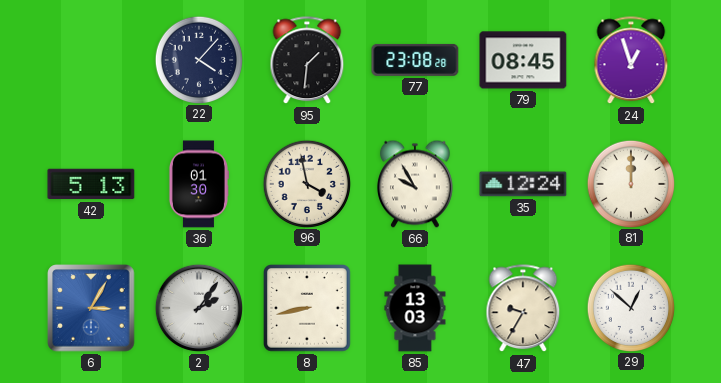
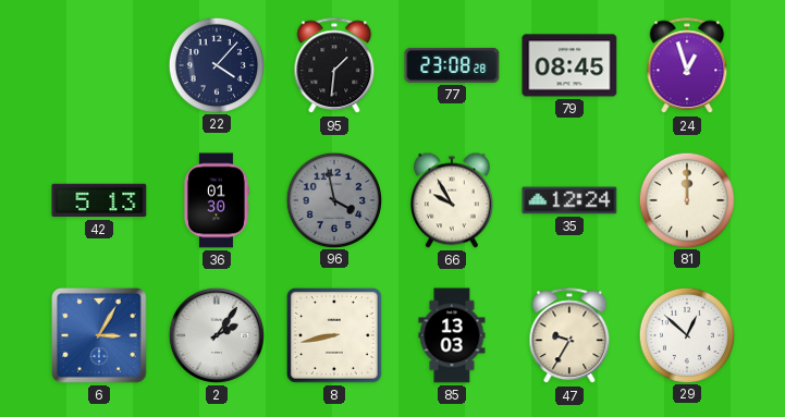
96 dial: cream -> grey
